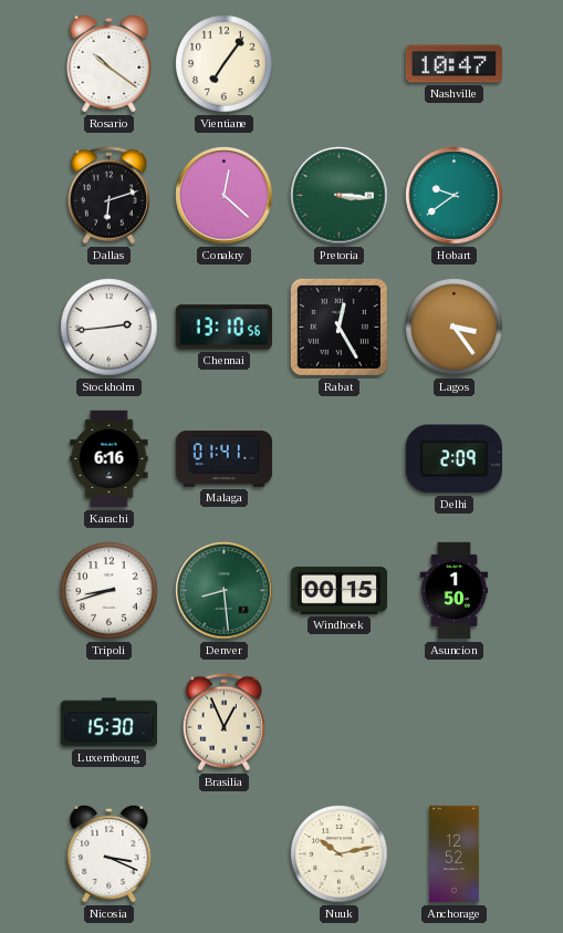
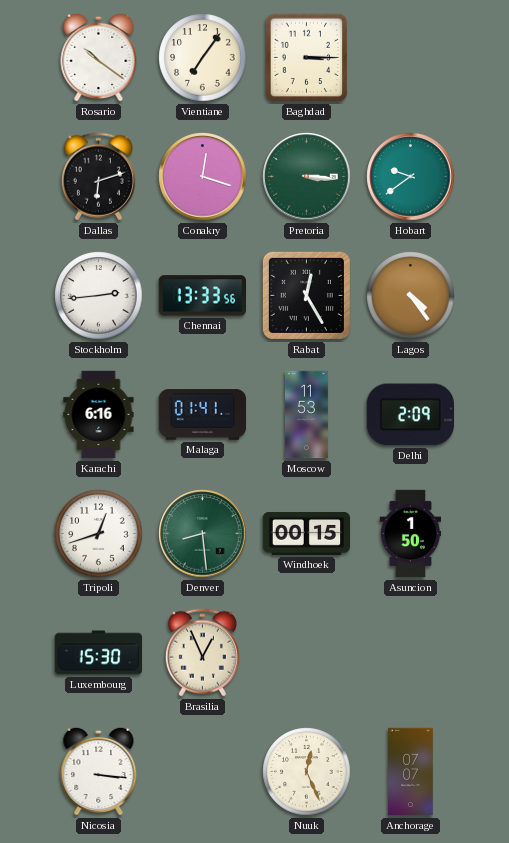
Baghdad: none -> 3:15
Nashville: 10:47 -> none
Conakry: 12:22 -> 12:18
Chennai: 13:10 -> 13:33
Lagos: 3:24 -> 4:24
Moscow: none -> 11:53
Tripoli: 8:42 -> 12:42
Nicosia: 3:19 -> 3:16
Nuuk: 10:13 -> 12:26
Anchorage: 12:52 -> 07:07
